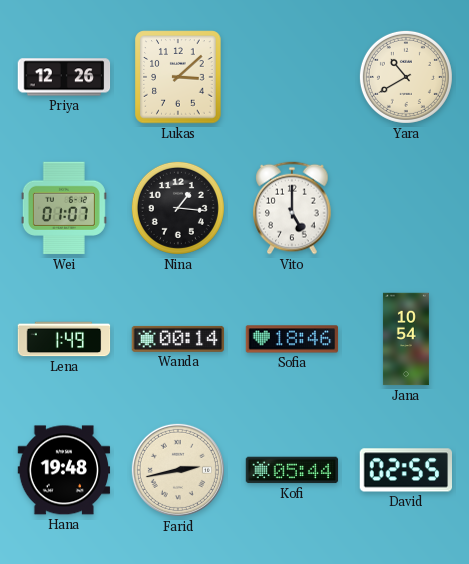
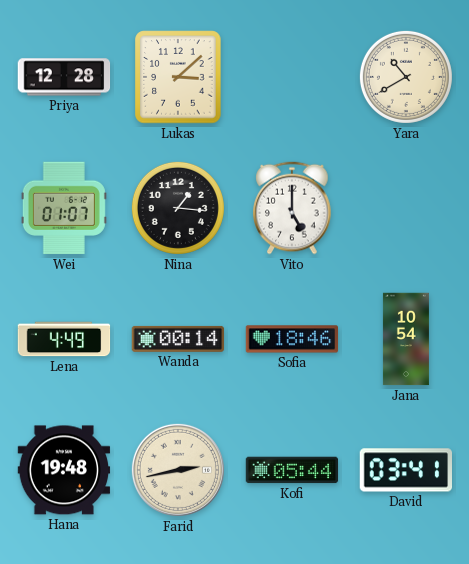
Priya: 12:26 -> 12:28
Lena: 1:49 -> 4:49
David: 02:55 -> 03:41
